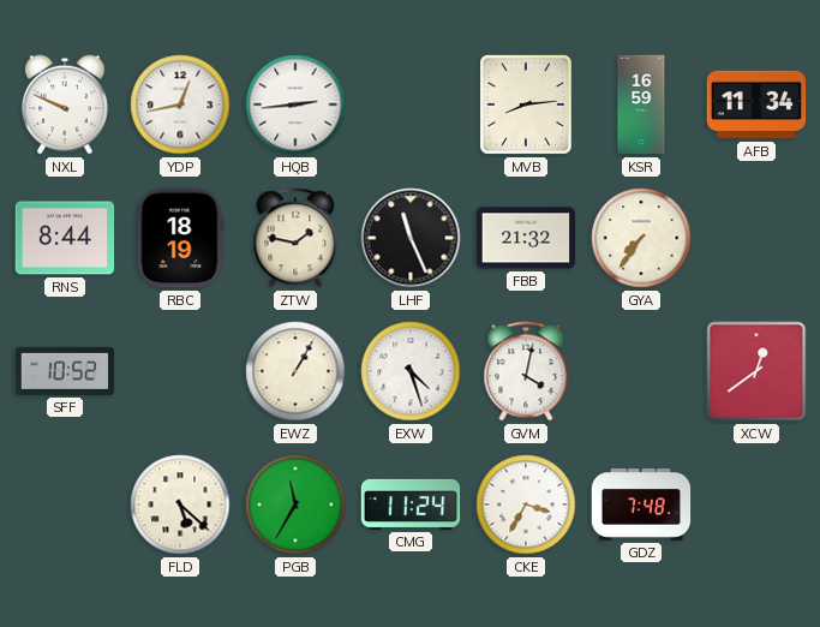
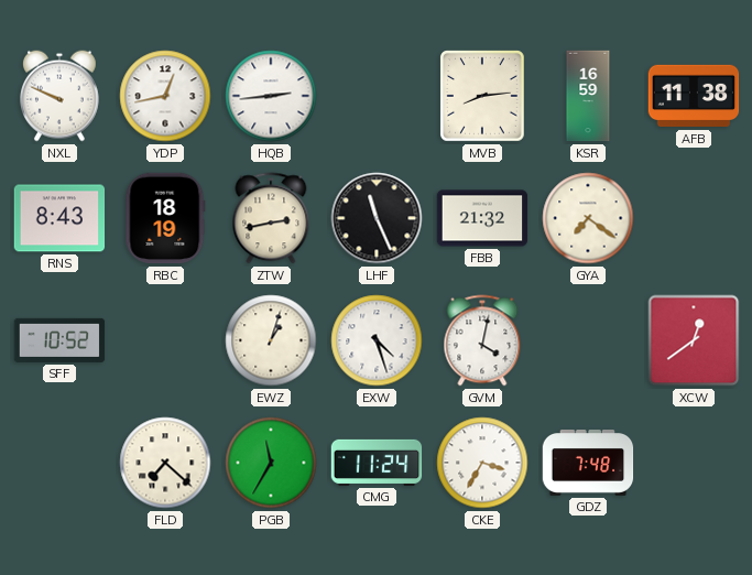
AFB: 11:34 -> 11:38
RNS: 8:44 -> 8:43
ZTW: 1:47 -> 2:43
GYA: 7:36 -> 7:21
EWZ: 1:05 -> 1:03
FLD: 5:22 -> 7:22
